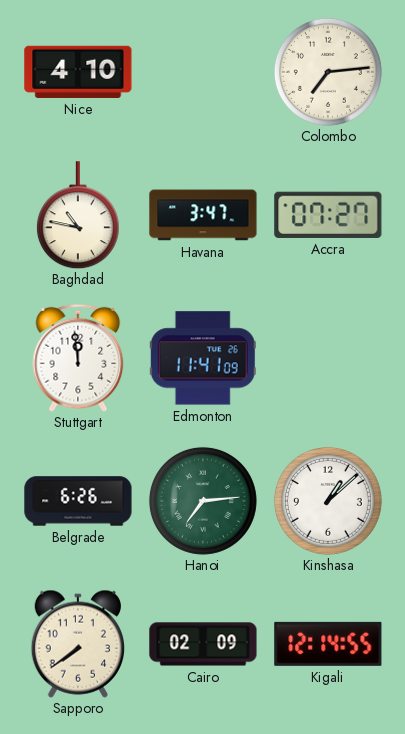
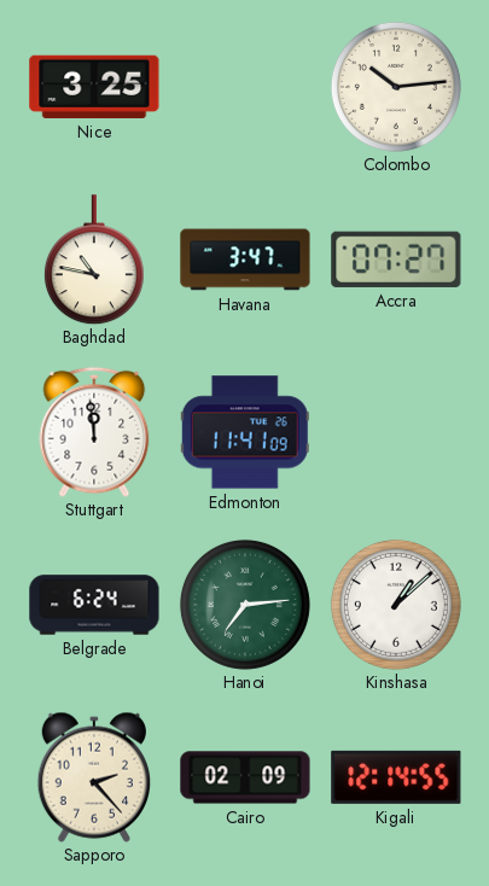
Nice: 4:10 -> 3:25
Colombo: 7:14 -> 10:14
Belgrade: 6:26 -> 6:24
Sapporo: 7:39 -> 2:23
